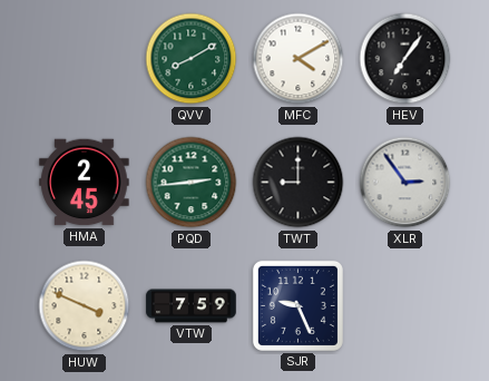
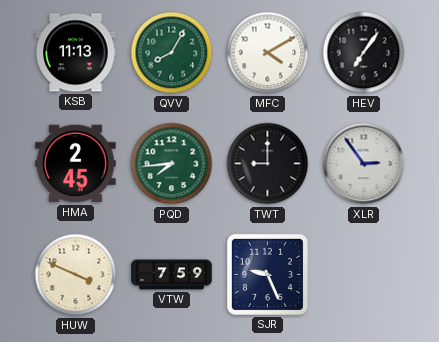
KSB: none -> 11:13
QVV: 8:10 -> 8:05
PQD: 2:44 -> 7:44
